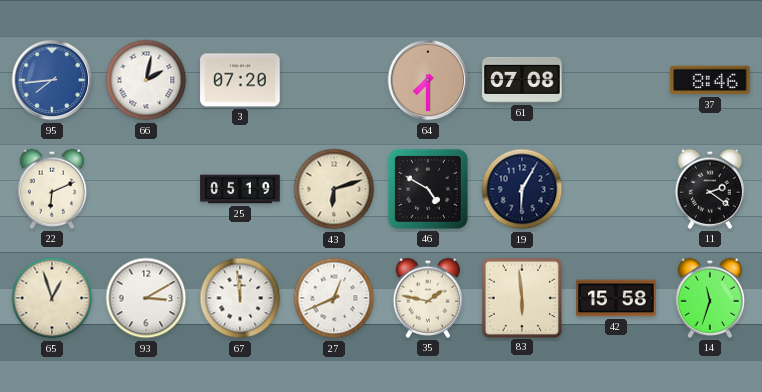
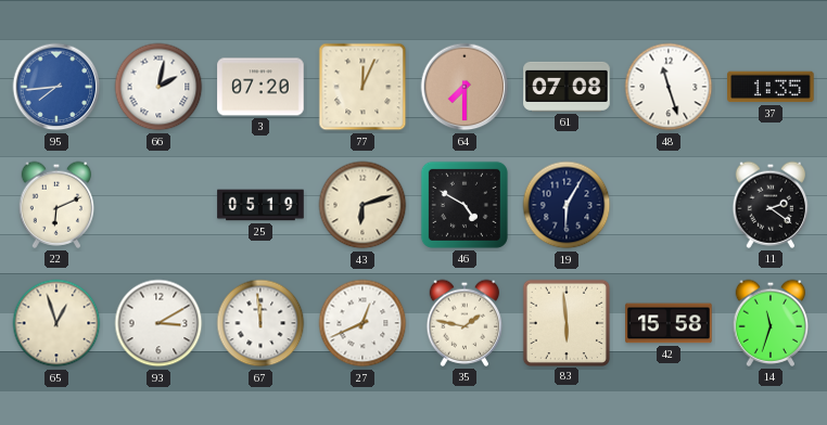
77: none -> 12:04
48: none -> 11:27
37: 8:46 -> 1:35
